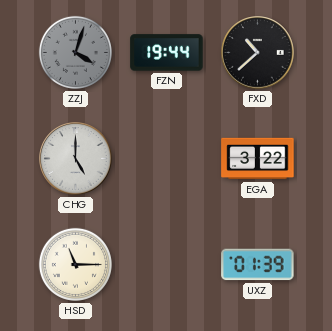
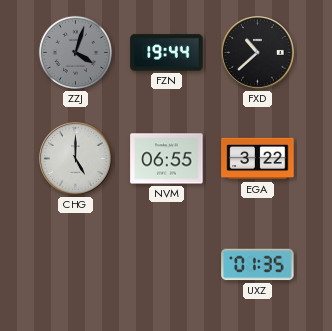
NVM: none -> 06:55
HSD: 11:15 -> none
UXZ: 01:39 -> 01:35
